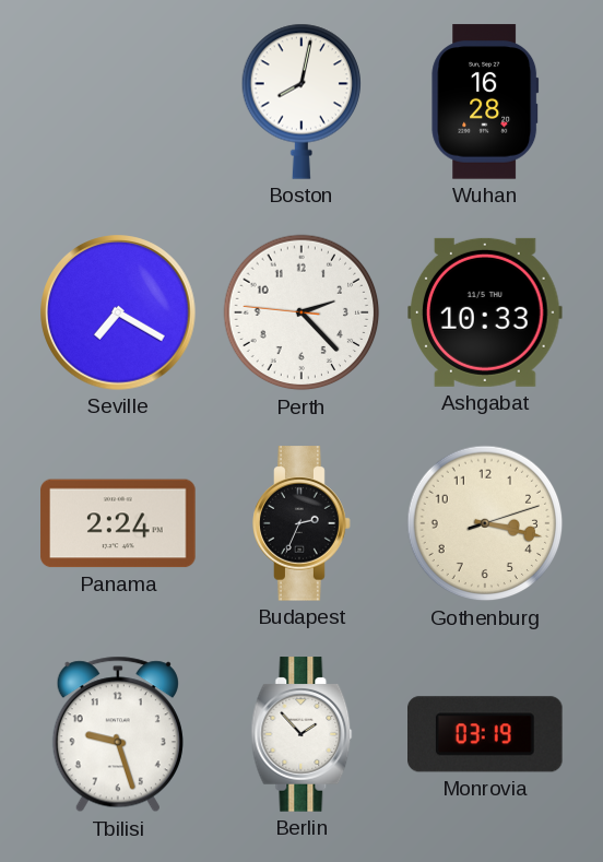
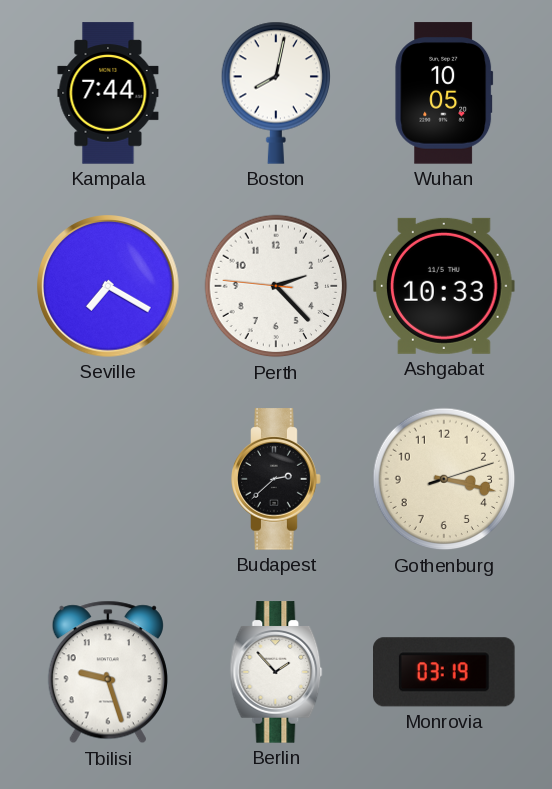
Kampala: none -> 7:44
Wuhan: 16:28 -> 10:05
Panama: 2:24 -> none
Budapest: 2:34 -> 2:38
